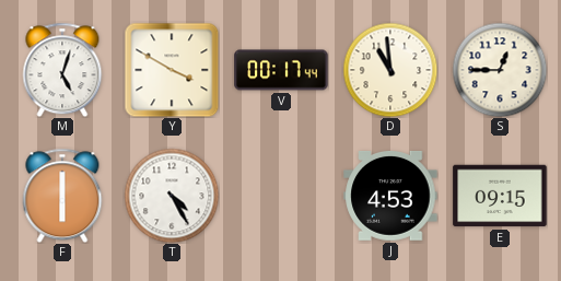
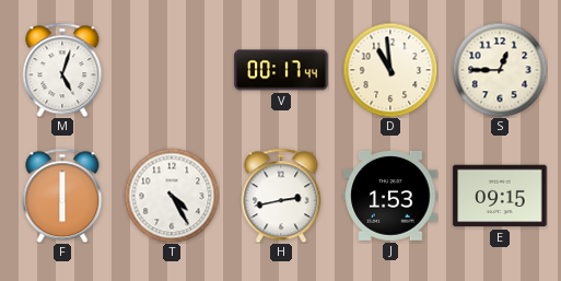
Y: 3:50 -> none
H: none -> 2:43
J: 4:53 -> 1:53
